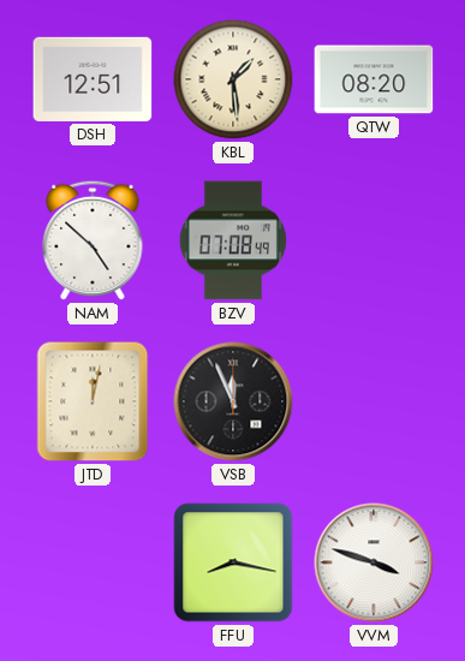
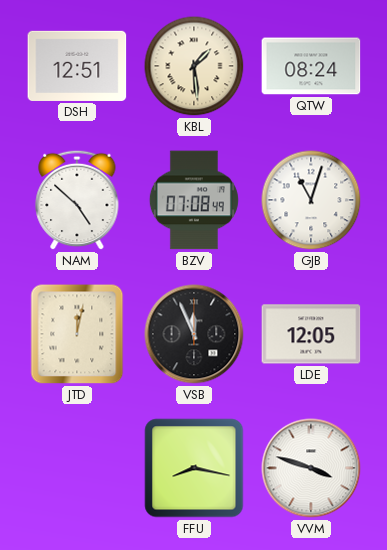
QTW: 08:20 -> 08:24
GJB: none -> 11:03
LDE: none -> 12:05
